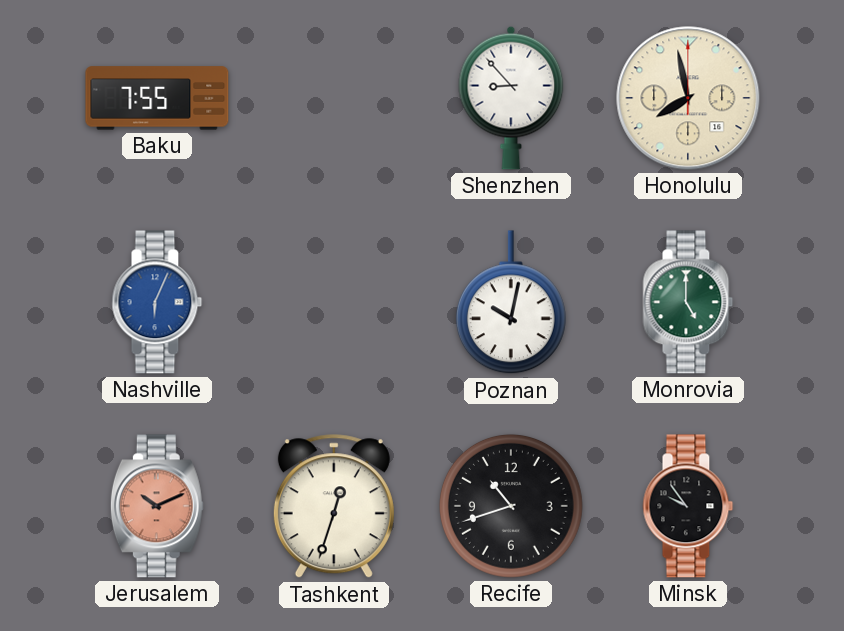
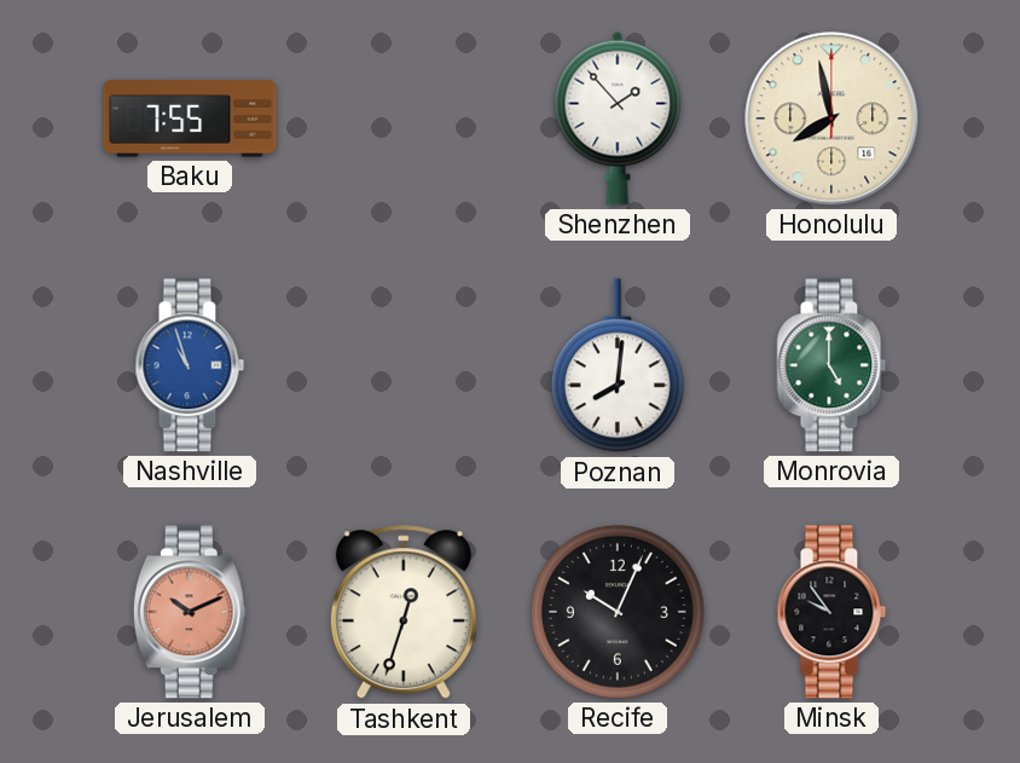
Shenzhen: 8:53 -> 1:53
Nashville: 6:04 -> 10:57
Poznan: 10:02 -> 8:01
Recife: 10:42 -> 10:04
